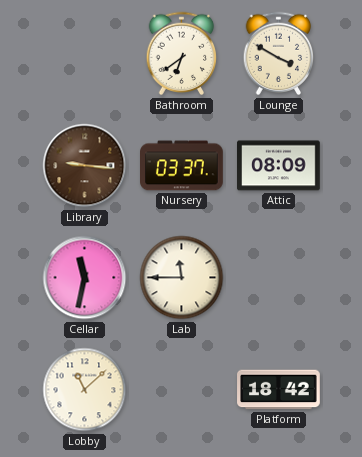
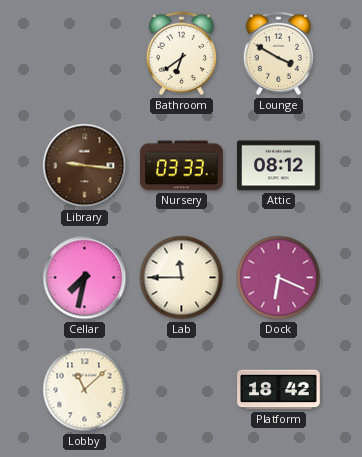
Nursery: 03:37 -> 03:33
Attic: 08:09 -> 08:12
Cellar: 11:32 -> 7:32
Dock: none -> 6:19
